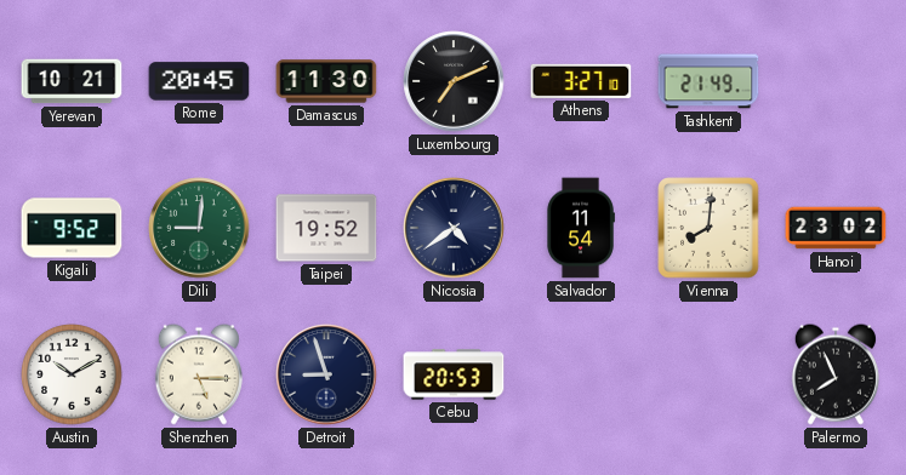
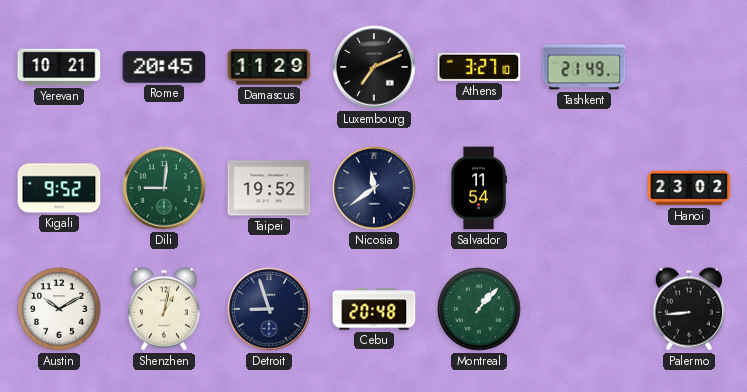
Damascus: 11:30 -> 11:29
Nicosia: 4:39 -> 11:39
Vienna: 8:01 -> none
Shenzhen: 5:15 -> 1:02
Cebu: 20:53 -> 20:48
Montreal: none -> 1:07
Palermo: 7:56 -> 8:44
